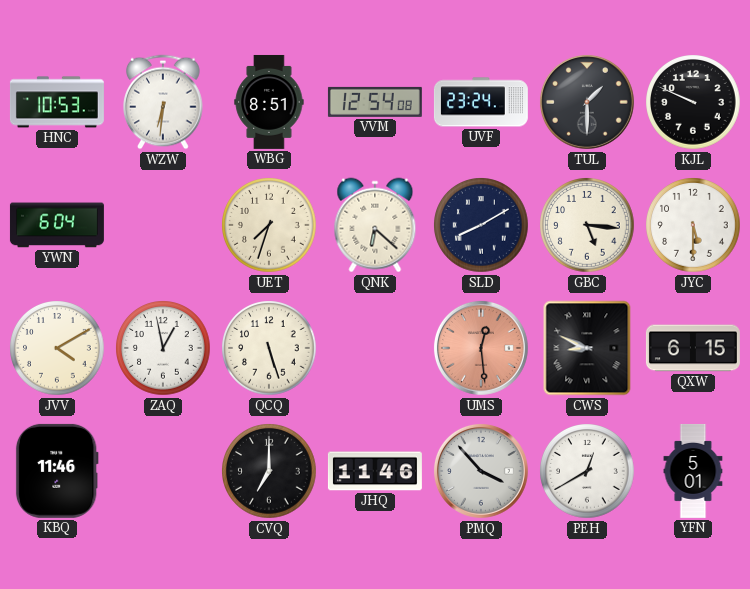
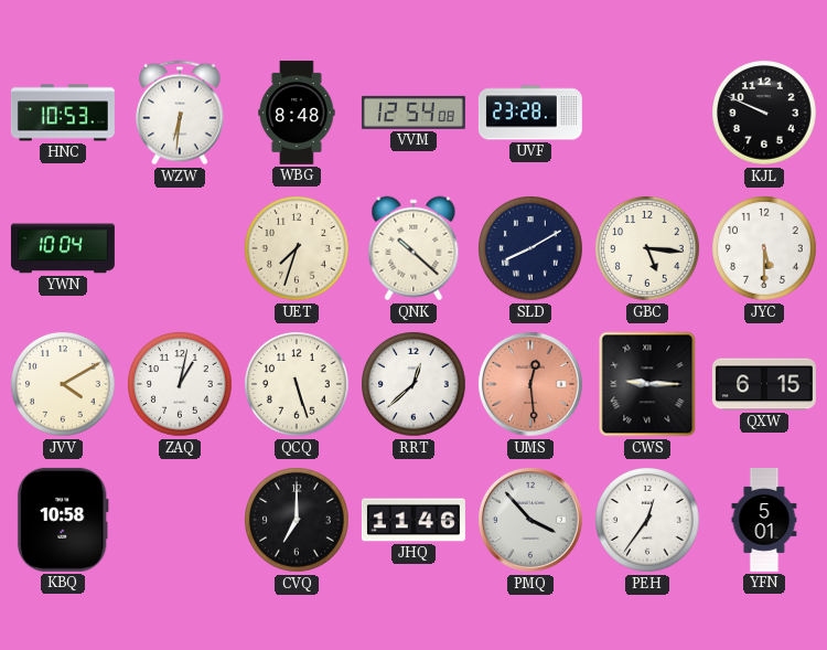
WBG: 8:51 -> 8:48
UVF: 23:24 -> 23:28
TUL: 1:30 -> none
YWN: 6:04 -> 10:04
QNK: 6:22 -> 10:22
ZAQ: 12:58 -> 1:02
RRT: none -> 12:38
CWS: 8:49 -> 9:15
KBQ: 11:46 -> 10:58
PEH: 12:40 -> 12:36
